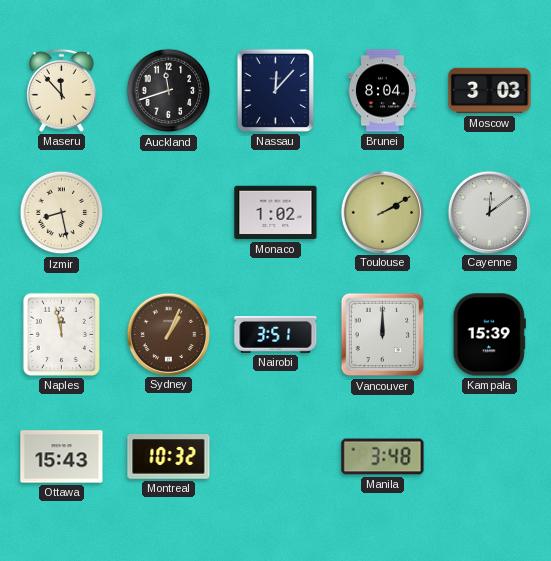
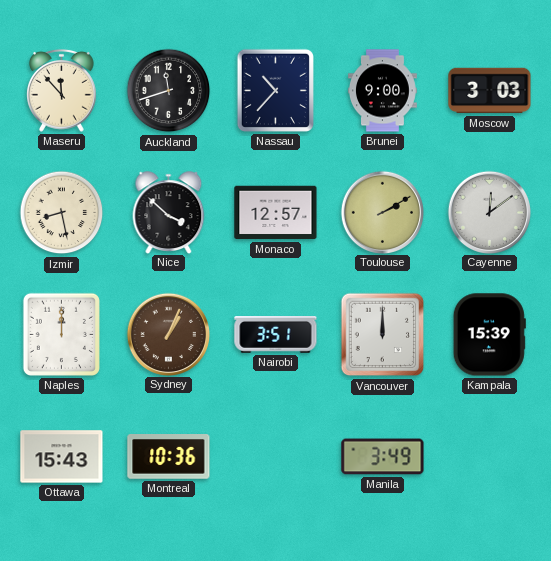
Nassau: 12:07 -> 10:37
Brunei: 8:04 -> 9:00
Nice: none -> 3:52
Monaco: 1:02 -> 12:57
Naples: 11:58 -> 12:00
Montreal: 10:32 -> 10:36
Manila: 3:48 -> 3:49
